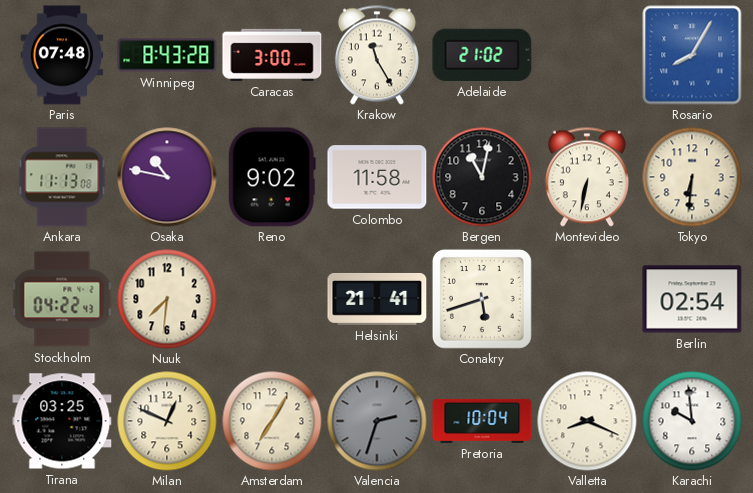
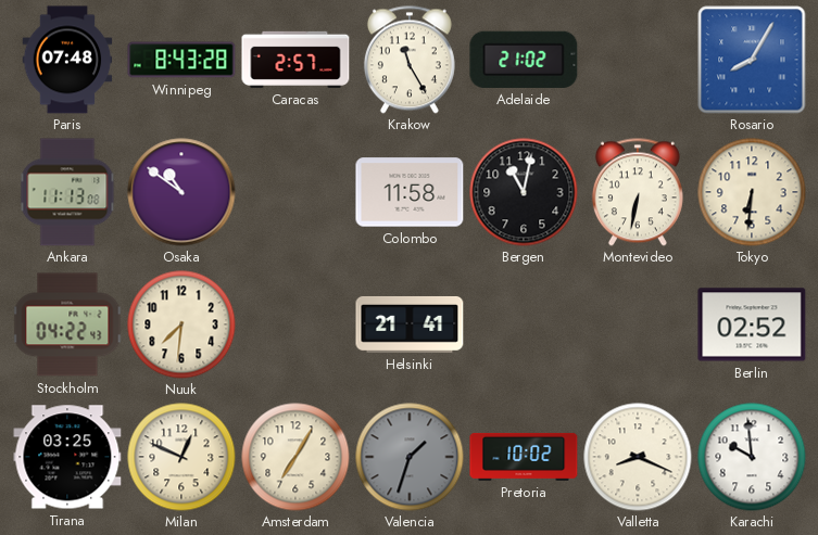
Caracas: 3:00 -> 2:57
Osaka: 10:47 -> 10:51
Reno: 9:02 -> none
Conakry: 5:42 -> none
Berlin: 02:54 -> 02:52
Valencia: 2:33 -> 1:33
Pretoria: 10:04 -> 10:02
